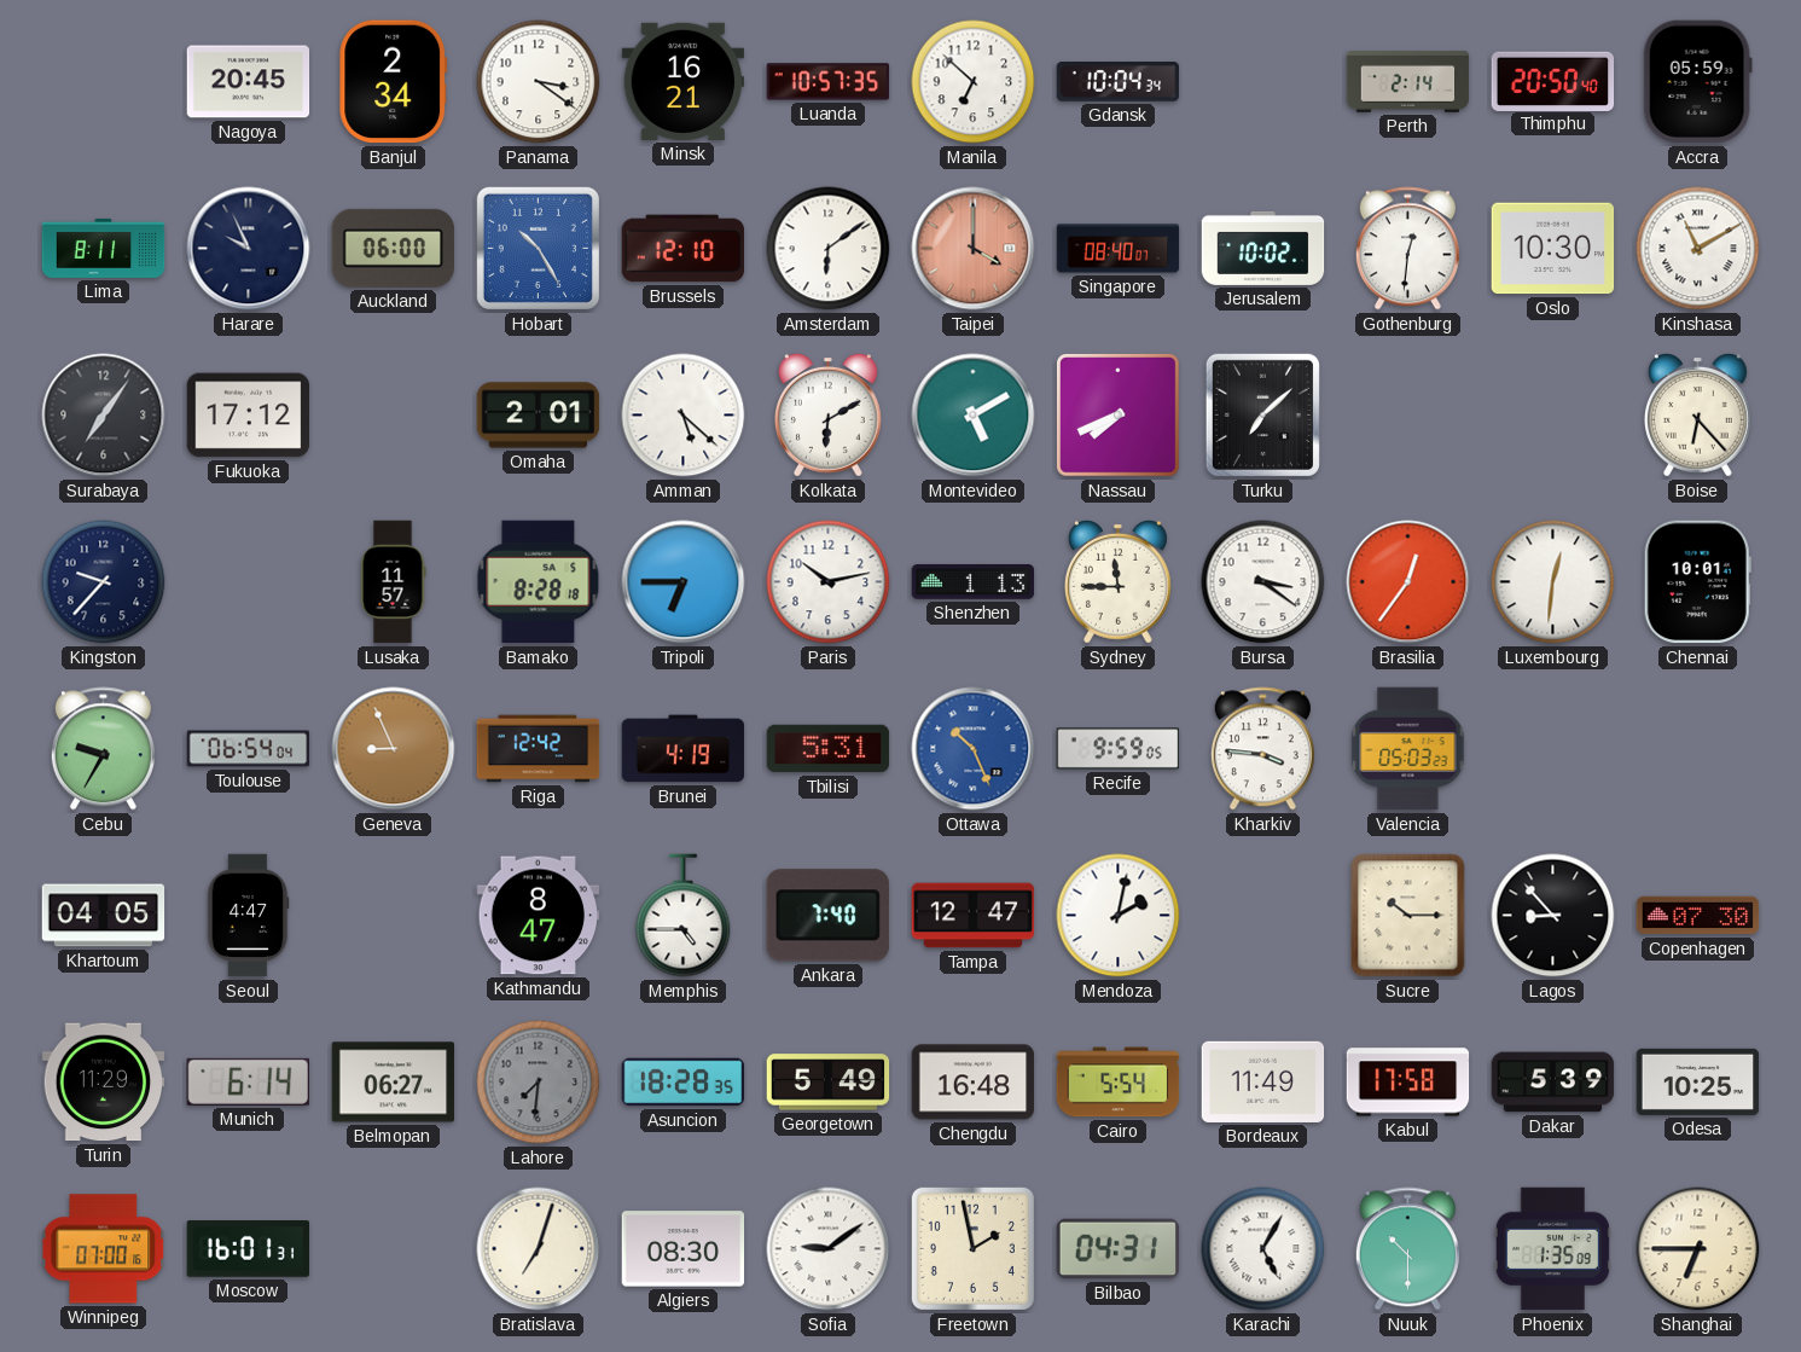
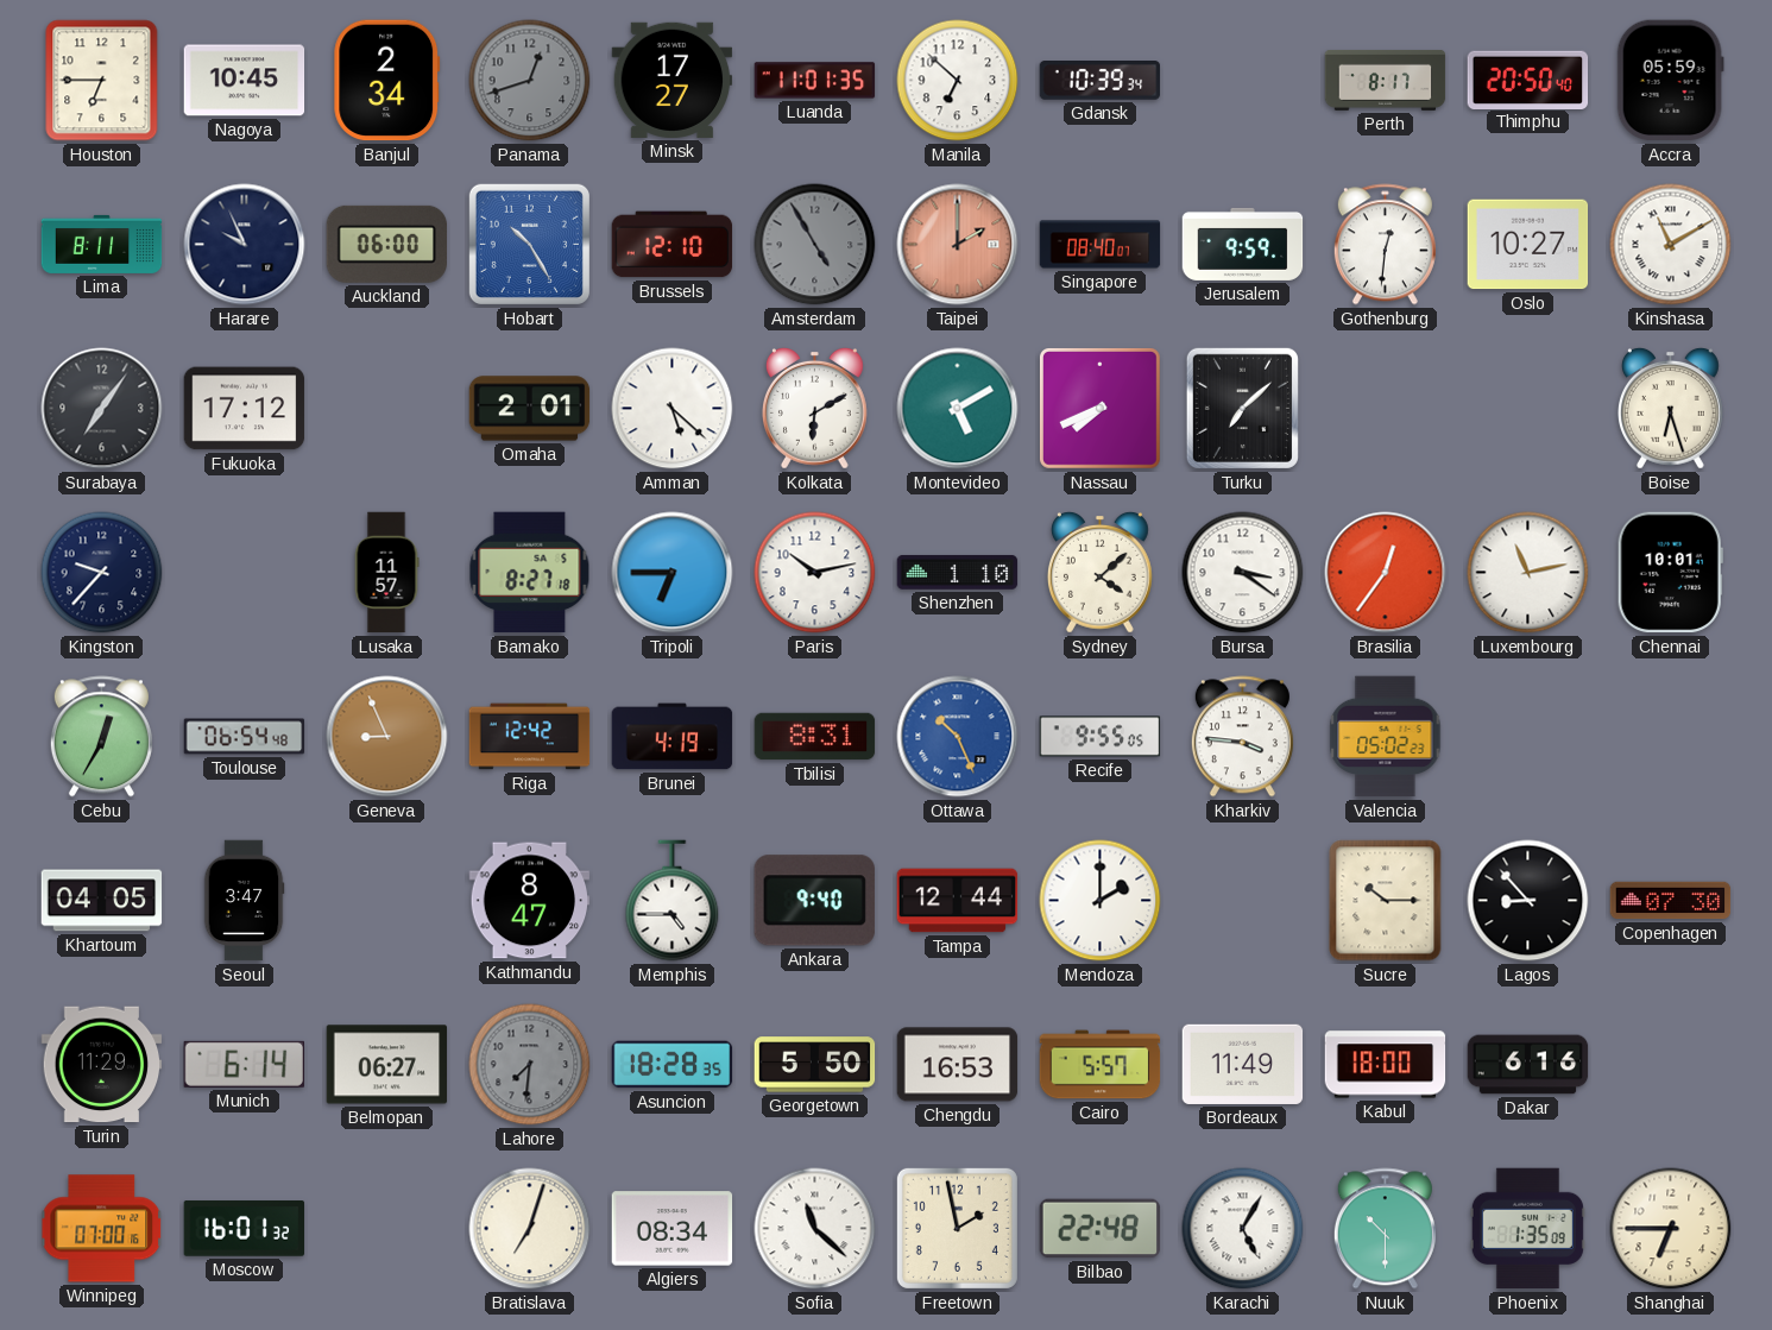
Houston: none -> 6:45
Nagoya: 20:45 -> 10:45
Panama: 3:21 -> 12:42
Panama dial: white -> grey
Minsk: 16:21 -> 17:27
Luanda: 10:57 -> 11:01
Gdansk: 10:04 -> 10:39
Perth: 2:14 -> 8:17
Amsterdam: 6:09 -> 4:55
Amsterdam dial: white -> grey
Taipei: 4:00 -> 2:00
Jerusalem: 10:02 -> 9:59
Oslo: 10:30 -> 10:27
Boise: 6:23 -> 6:27
Bamako: 8:28 -> 8:27
Shenzhen: 1:13 -> 1:10
Sydney: 11:45 -> 4:08
Luxembourg: 12:31 -> 11:13
Cebu: 9:35 -> 12:35
Toulouse: 06:54:04 -> 06:54:48
Tbilisi: 5:31 -> 8:31
Recife: 9:59 -> 9:55
Valencia: 05:03 -> 05:02
Seoul: 4:47 -> 3:47
Ankara: 7:40 -> 9:40
Tampa: 12:47 -> 12:44
Mendoza: 2:02 -> 2:00
Georgetown: 5:49 -> 5:50
Chengdu: 16:48 -> 16:53
Cairo: 5:54 -> 5:57
Kabul: 17:58 -> 18:00
Dakar: 5:39 -> 6:16
Odesa: 10:25 -> none
Moscow: 16:01:31 -> 16:01:32
Algiers: 08:30 -> 08:34
Sofia: 9:09 -> 11:22
Bilbao: 04:31 -> 22:48
